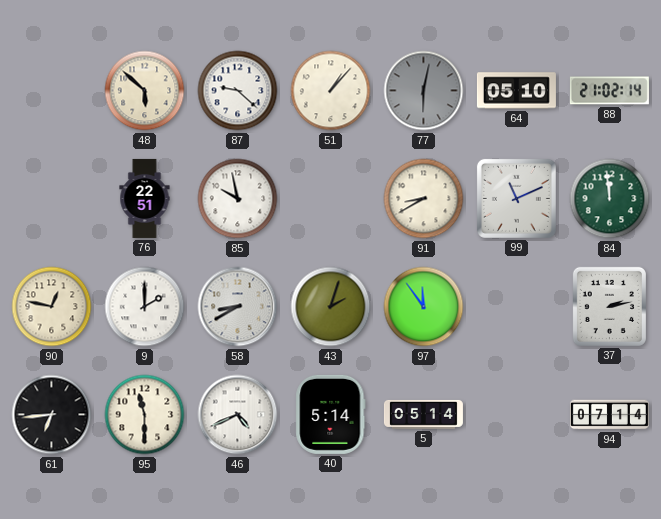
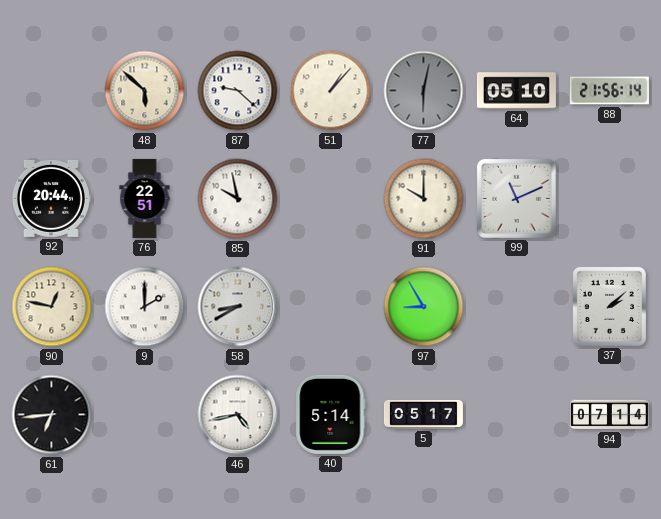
88: 21:02 -> 21:56
92: none -> 20:44
91: 8:40 -> 10:00
84: 11:59 -> none
43: 2:03 -> none
97: 11:54 -> 8:55
37: 2:13 -> 2:08
95: 11:30 -> none
46: 4:41 -> 4:43
5: 05:14 -> 05:17
